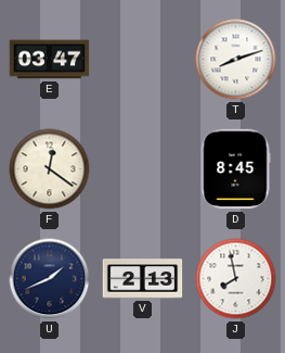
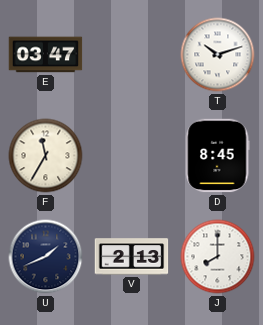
T: 8:12 -> 10:12
F: 12:21 -> 11:35
J: 7:58 -> 8:00
